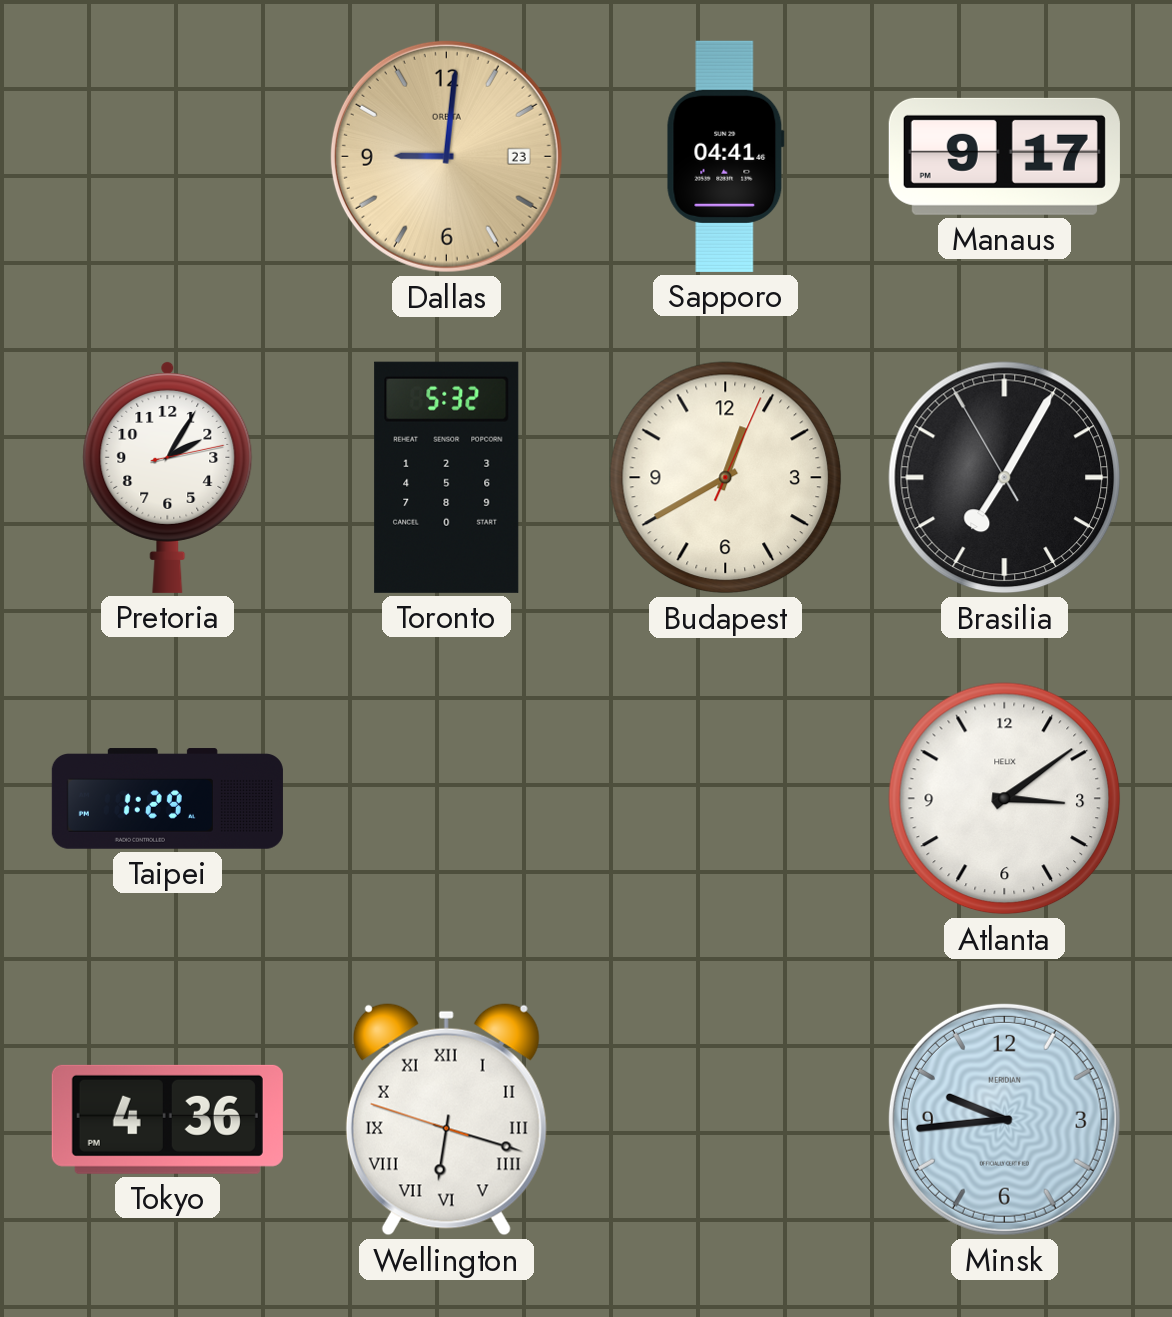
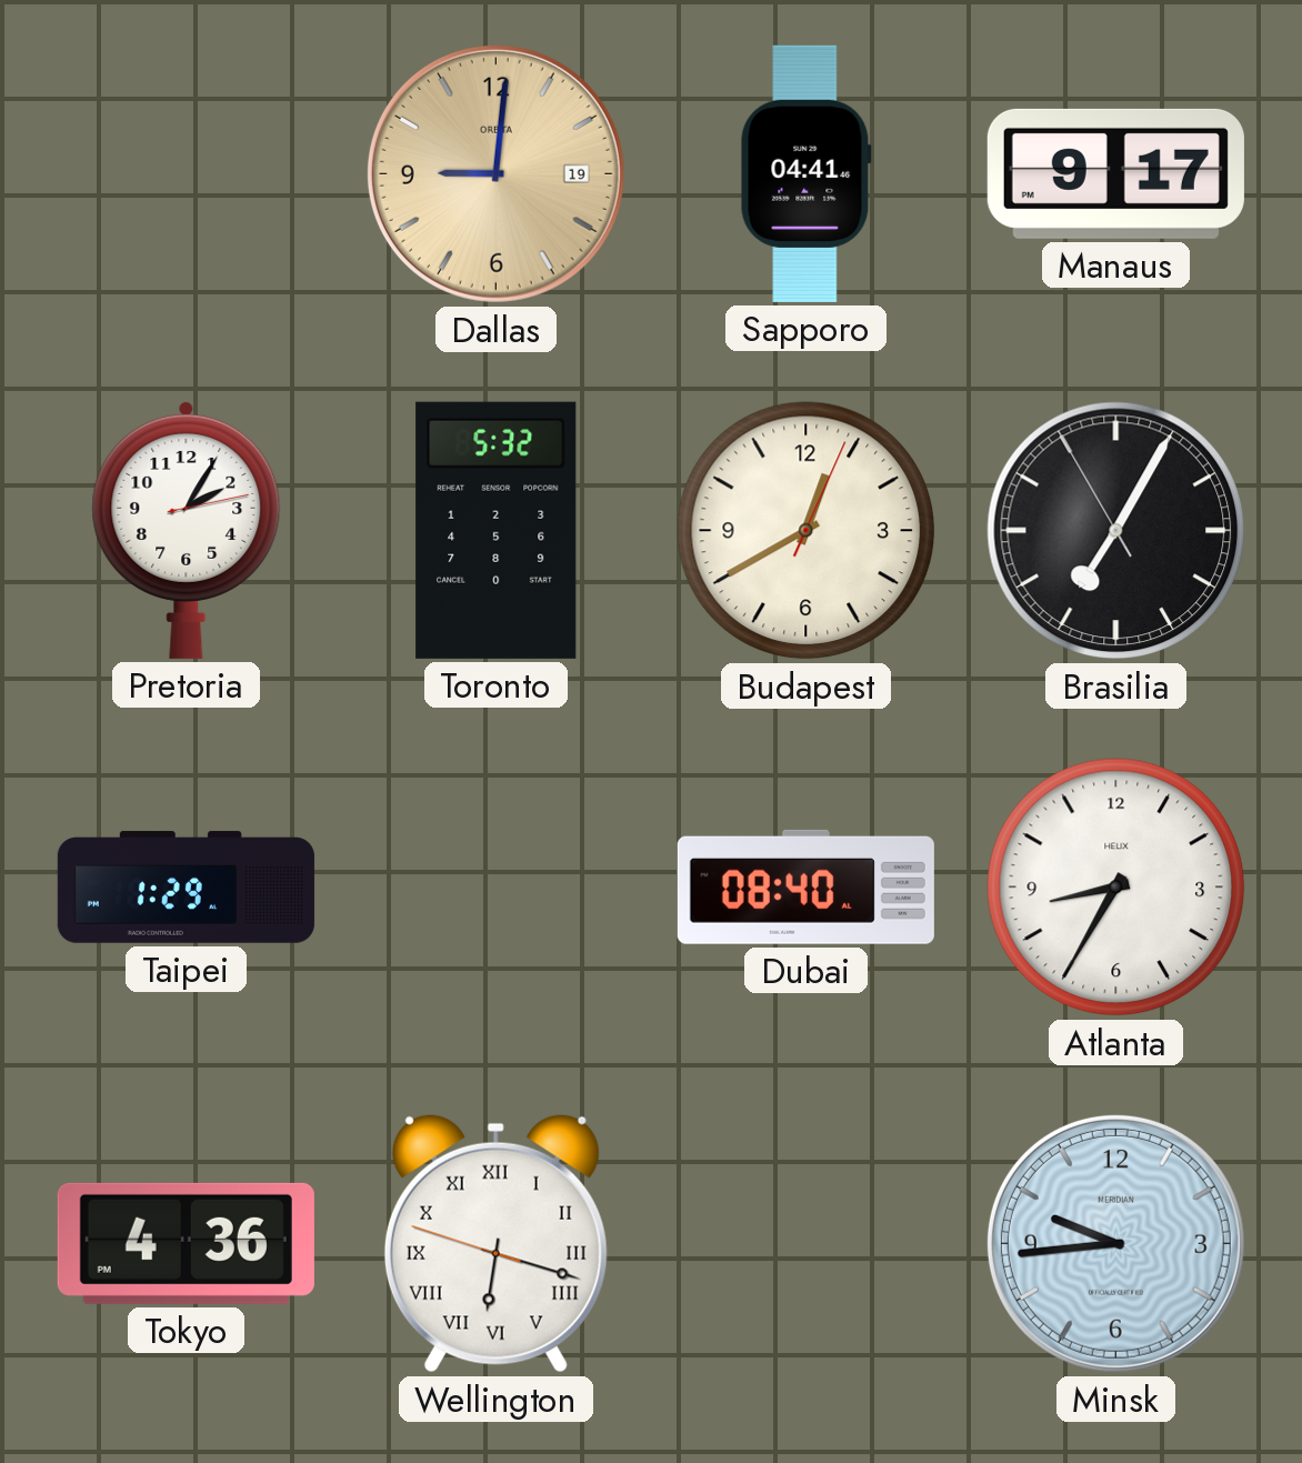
Dallas date: 23 -> 19
Dubai: none -> 08:40
Atlanta: 3:09 -> 8:35
